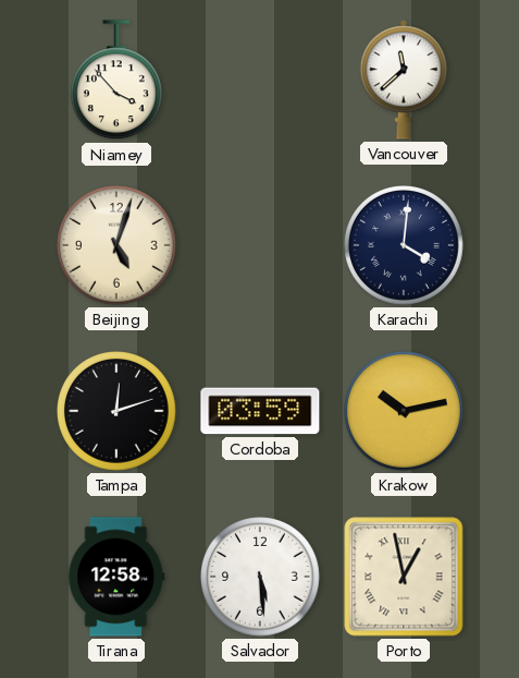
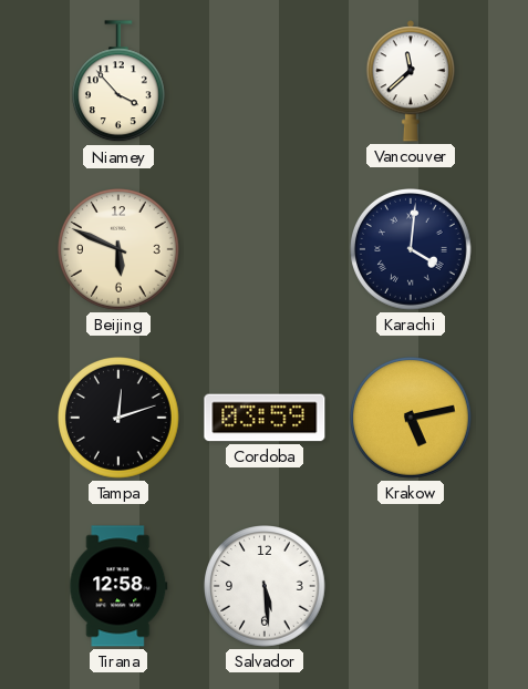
Beijing: 5:03 -> 5:49
Krakow: 10:13 -> 5:13
Porto: 12:58 -> none
